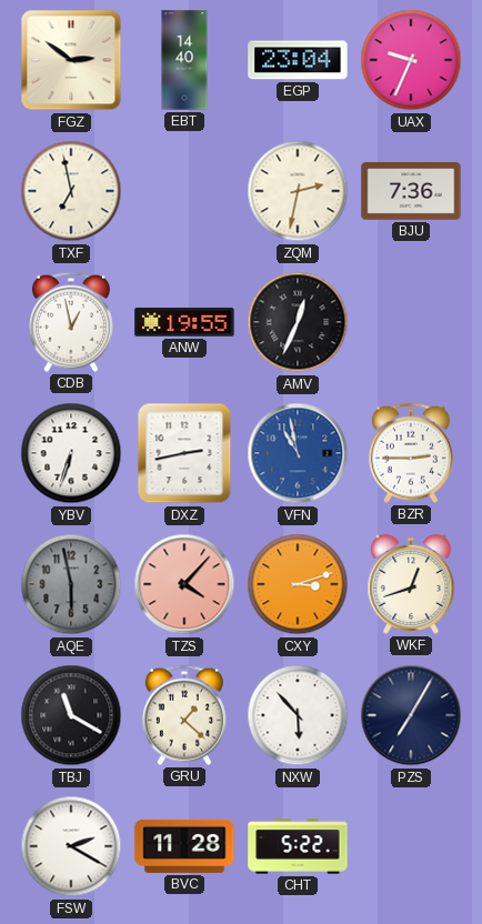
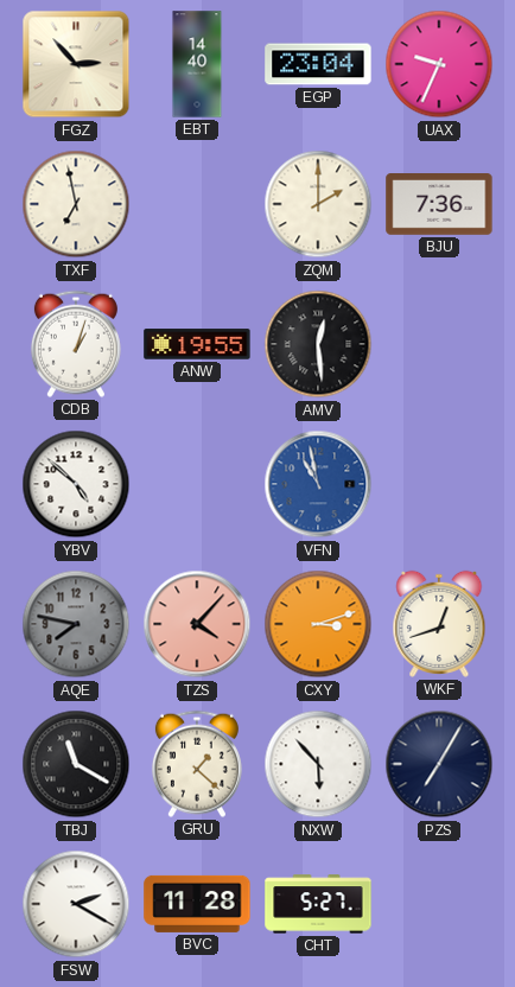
FGZ: 2:51 -> 2:53
ZQM: 2:32 -> 2:00
CDB: 12:58 -> 1:03
AMV: 12:34 -> 12:29
YBV: 6:33 -> 4:52
DXZ: 2:43 -> none
BZR: 2:45 -> none
AQE: 5:58 -> 7:47
CHT: 5:22 -> 5:27
